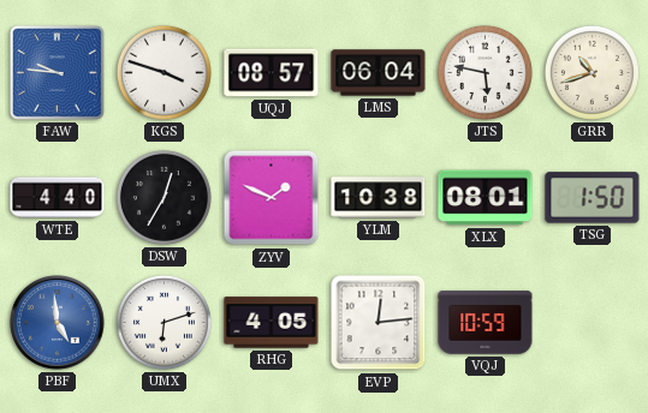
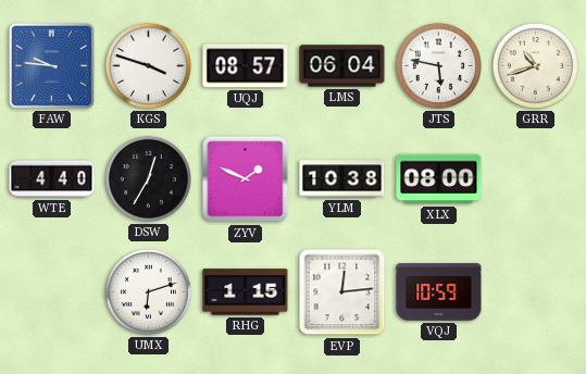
XLX: 08:01 -> 08:00
TSG: 1:50 -> none
PBF: 4:59 -> none
RHG: 4:05 -> 1:15
